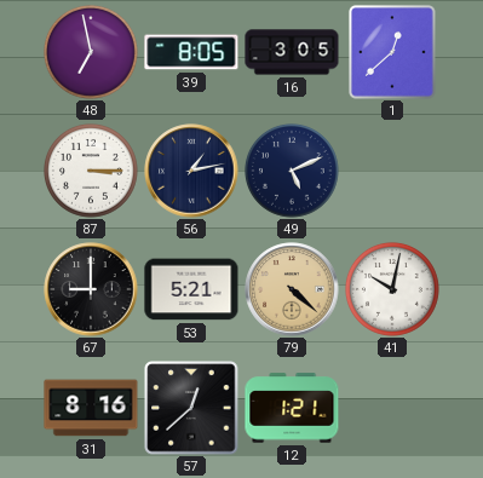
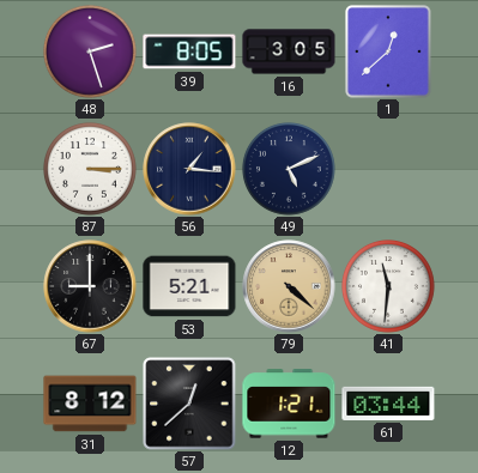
48: 6:58 -> 2:27
56: 1:13 -> 1:16
41: 10:02 -> 11:31
31: 8:16 -> 8:12
61: none -> 03:44
